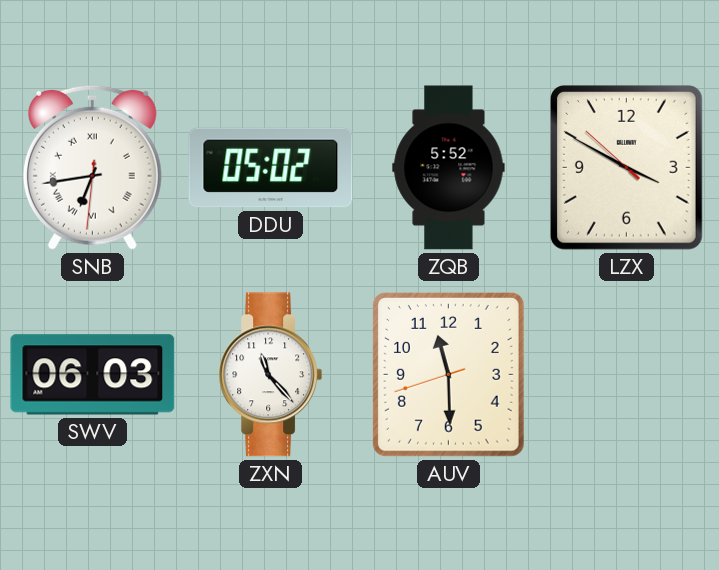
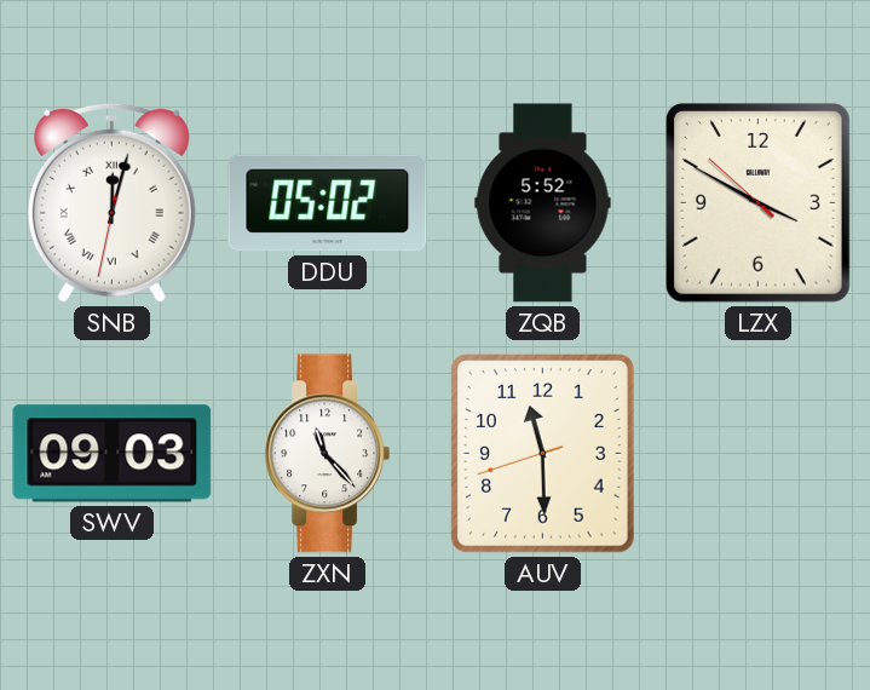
SNB: 6:43 -> 12:02
SWV: 06:03 -> 09:03
